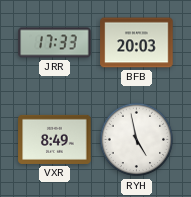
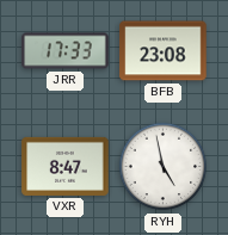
BFB: 20:03 -> 23:08
VXR: 8:49 -> 8:47
